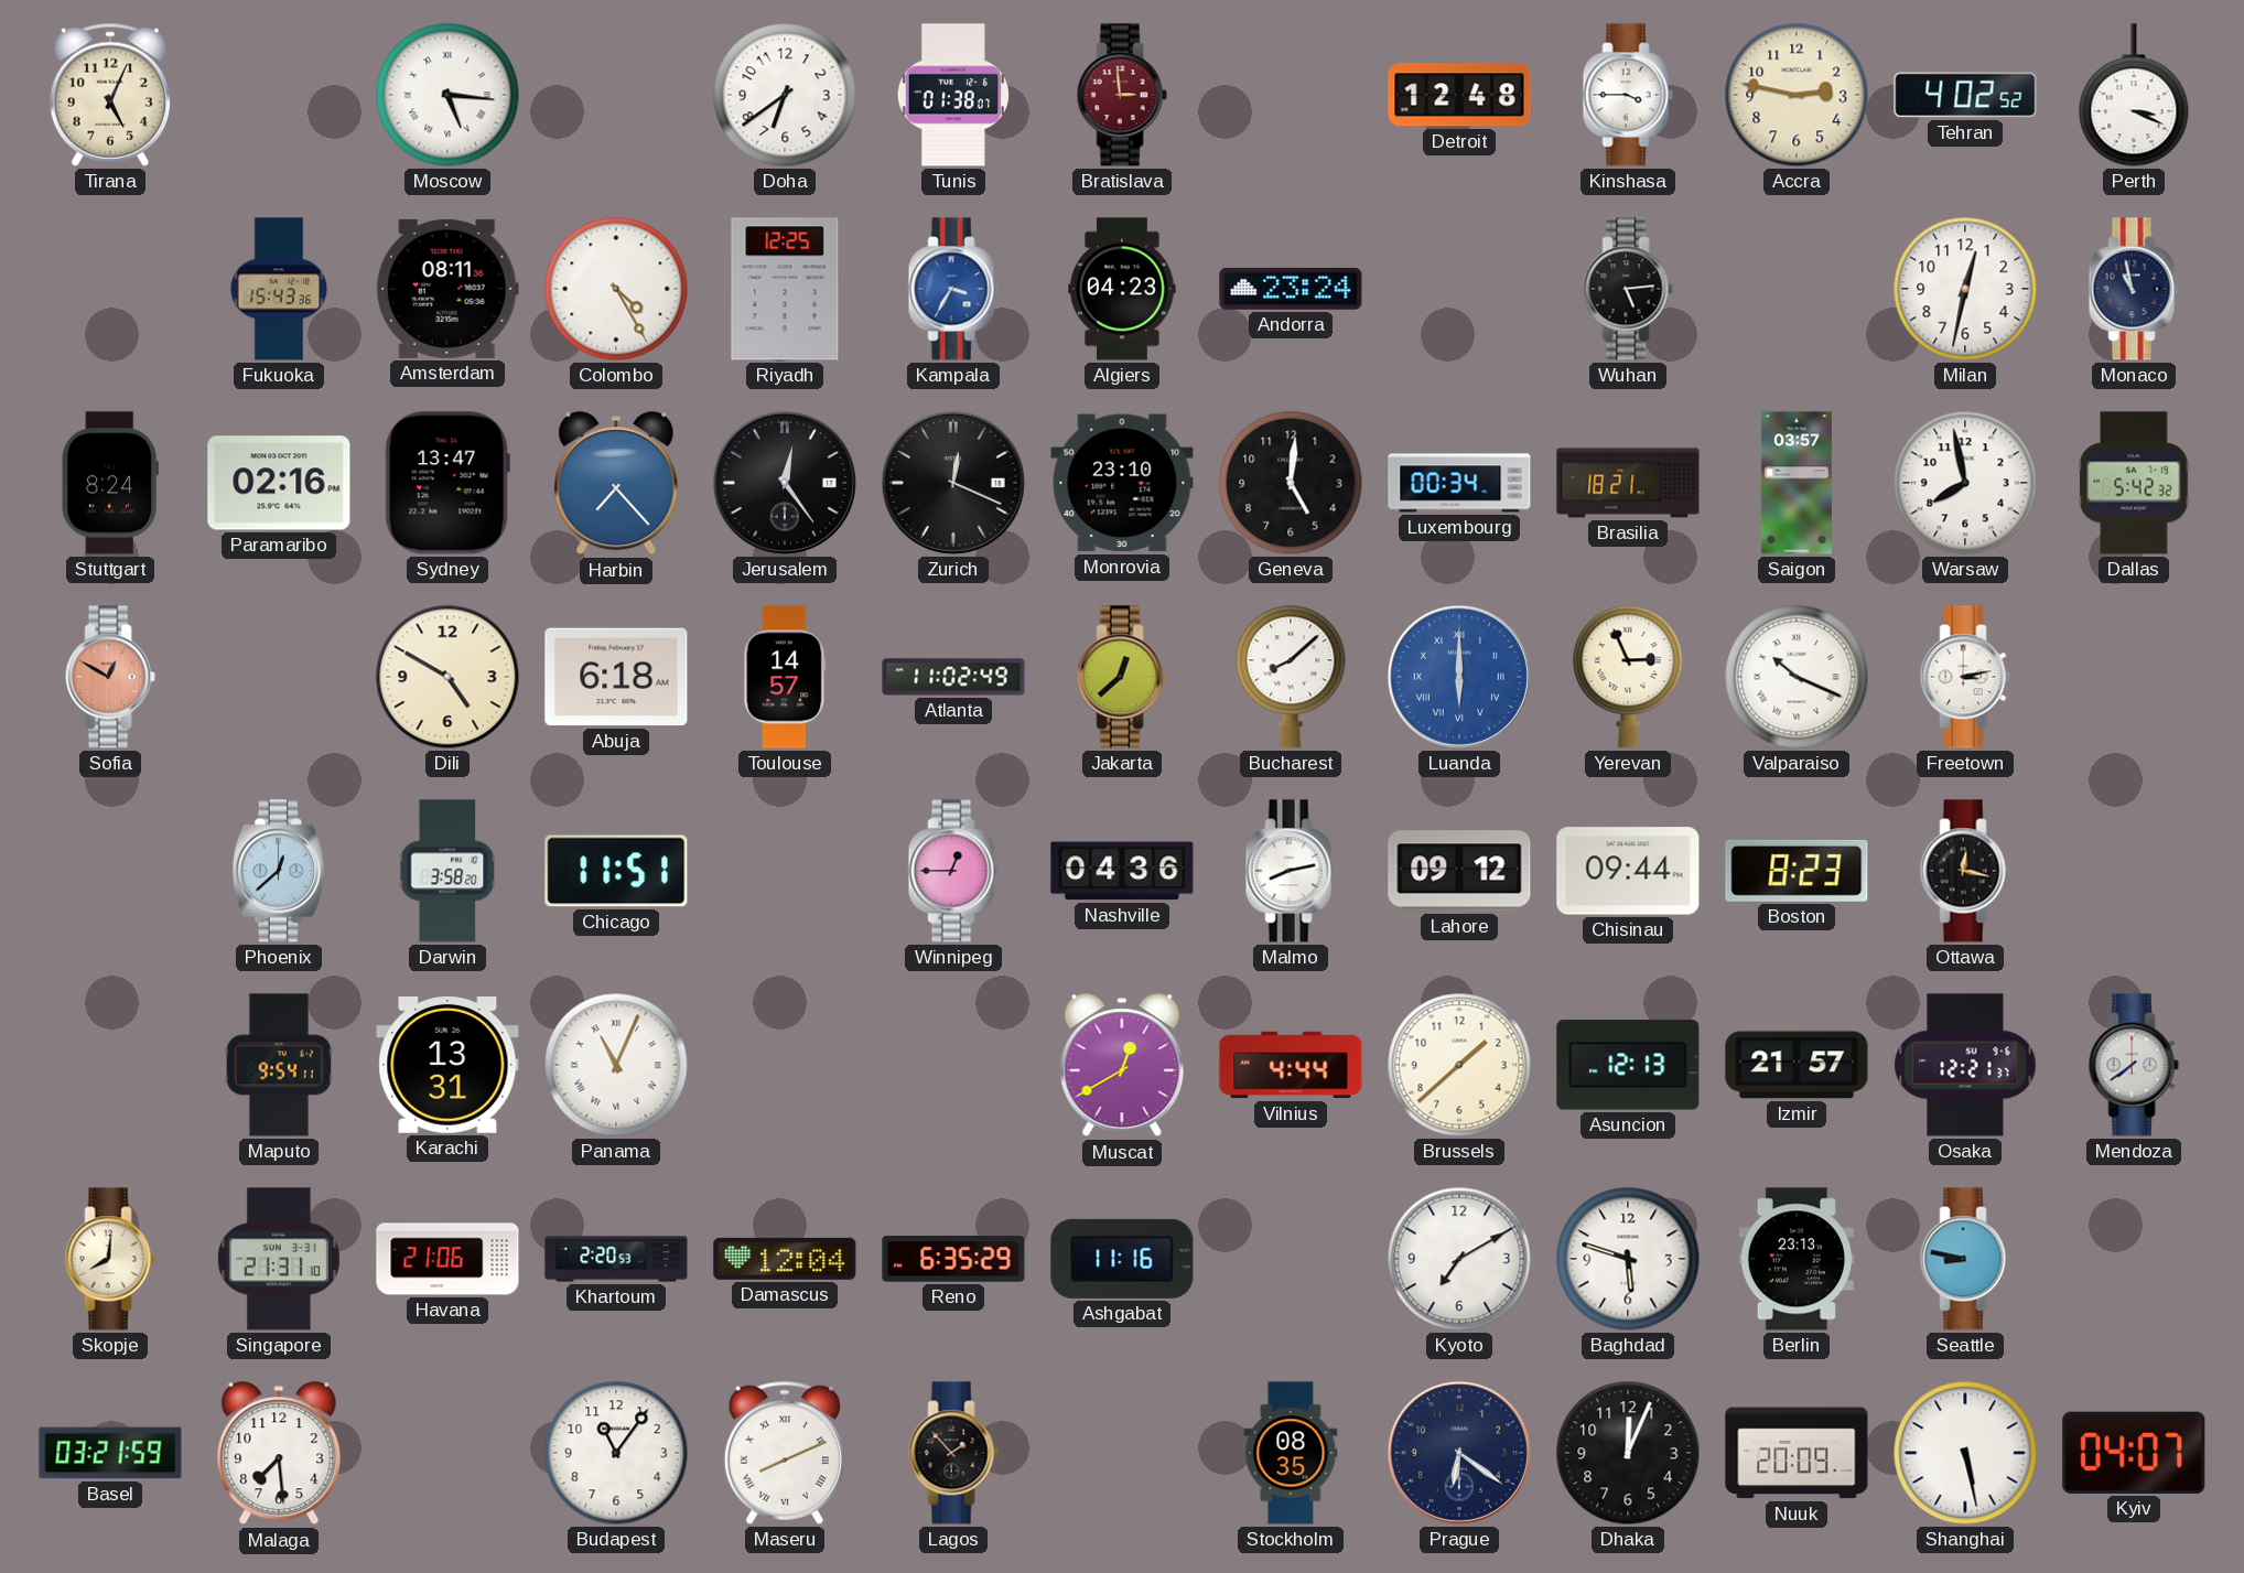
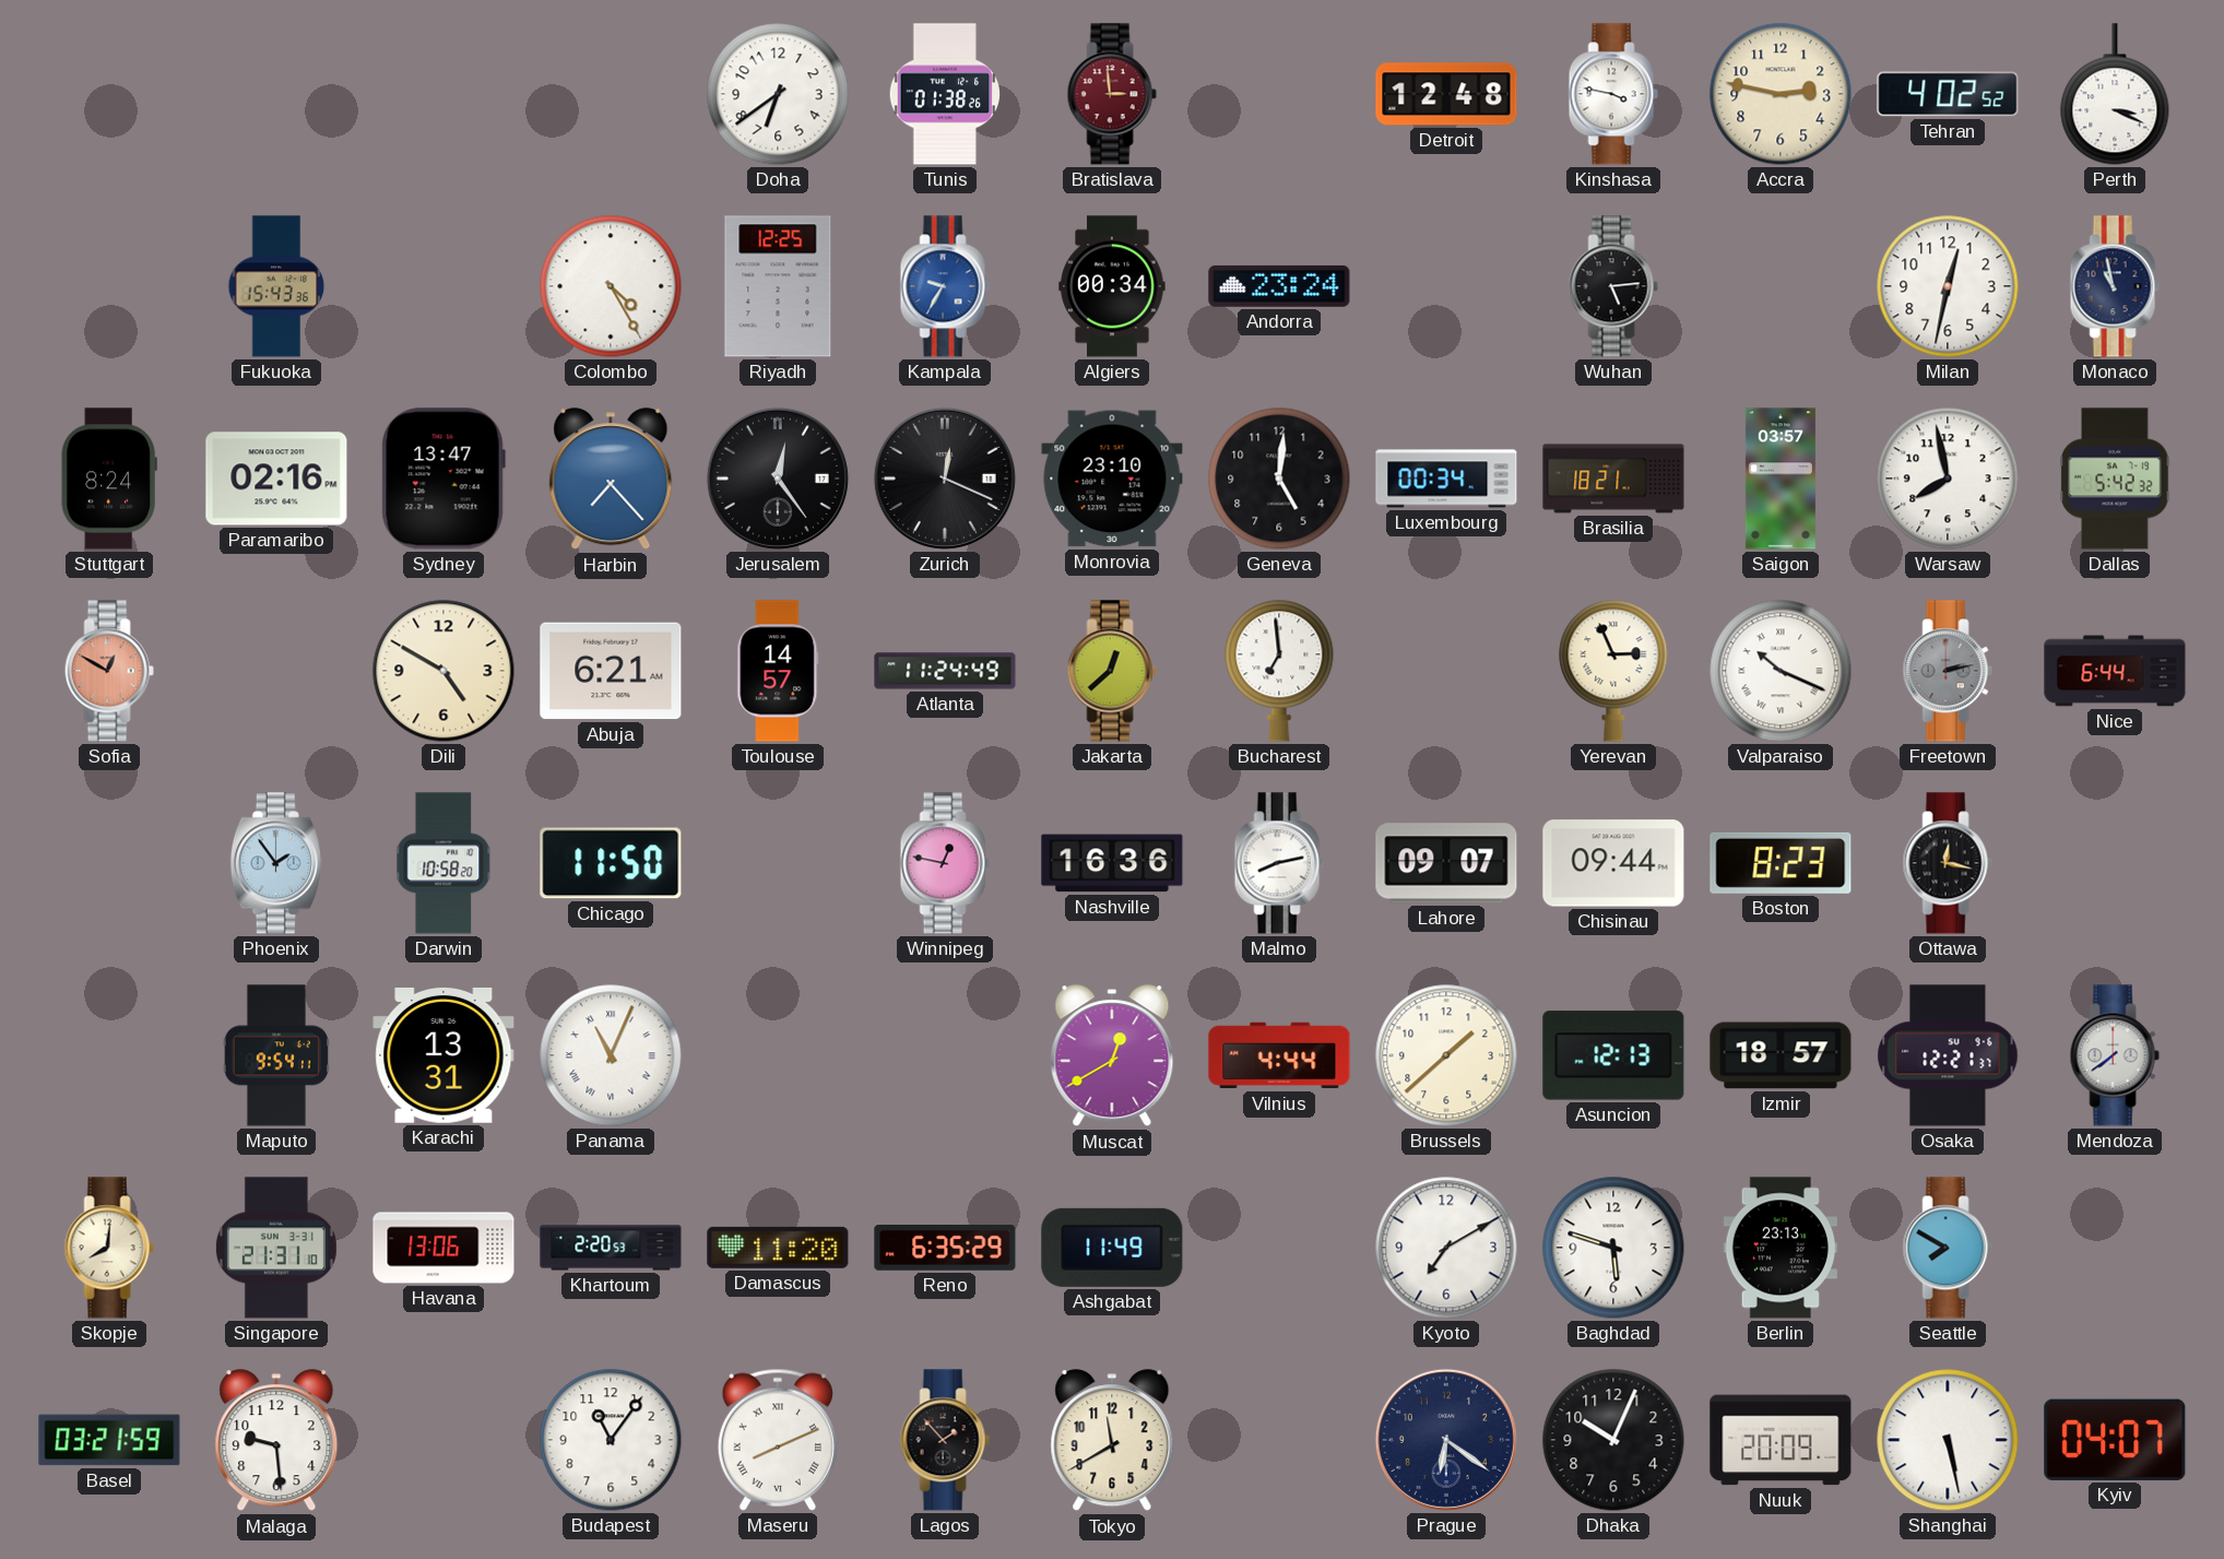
Tirana: 5:04 -> none
Moscow: 5:16 -> none
Tunis: 01:38:07 -> 01:38:26
Kinshasa: 3:45 -> 3:47
Amsterdam: 08:11 -> none
Kampala: 3:35 -> 9:35
Algiers: 04:23 -> 00:34
Abuja: 6:18 -> 6:21
Atlanta: 11:02 -> 11:24
Bucharest: 8:08 -> 6:59
Luanda: 6:00 -> none
Freetown: 3:13 -> 2:13
Freetown dial: white -> grey
Nice: none -> 6:44
Phoenix: 12:38 -> 1:54
Darwin: 3:58 -> 10:58
Chicago: 11:51 -> 11:50
Winnipeg: 12:45 -> 12:47
Nashville: 04:36 -> 16:36
Lahore: 09:12 -> 09:07
Izmir: 21:57 -> 18:57
Havana: 21:06 -> 13:06
Damascus: 12:04 -> 11:20
Ashgabat: 11:16 -> 11:49
Seattle: 8:47 -> 7:50
Malaga: 7:29 -> 9:29
Tokyo: none -> 11:40
Stockholm: 08:35 -> none
Dhaka: 12:04 -> 10:04
